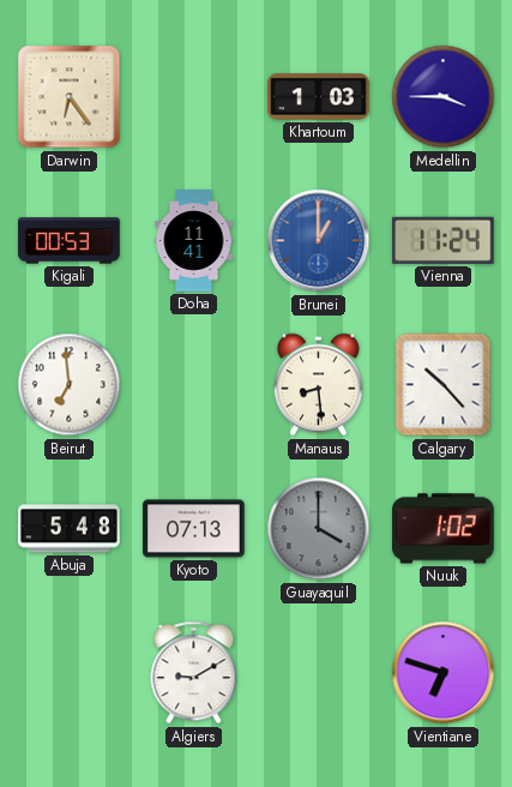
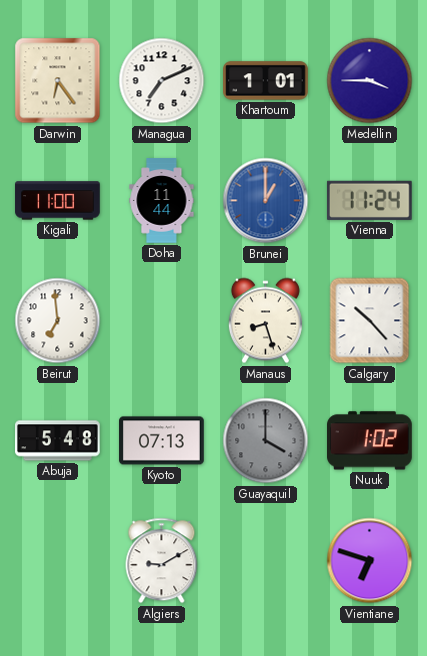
Managua: none -> 7:11
Khartoum: 1:03 -> 1:01
Kigali: 00:53 -> 11:00
Doha: 11:41 -> 11:44
Manaus: 8:29 -> 8:27
